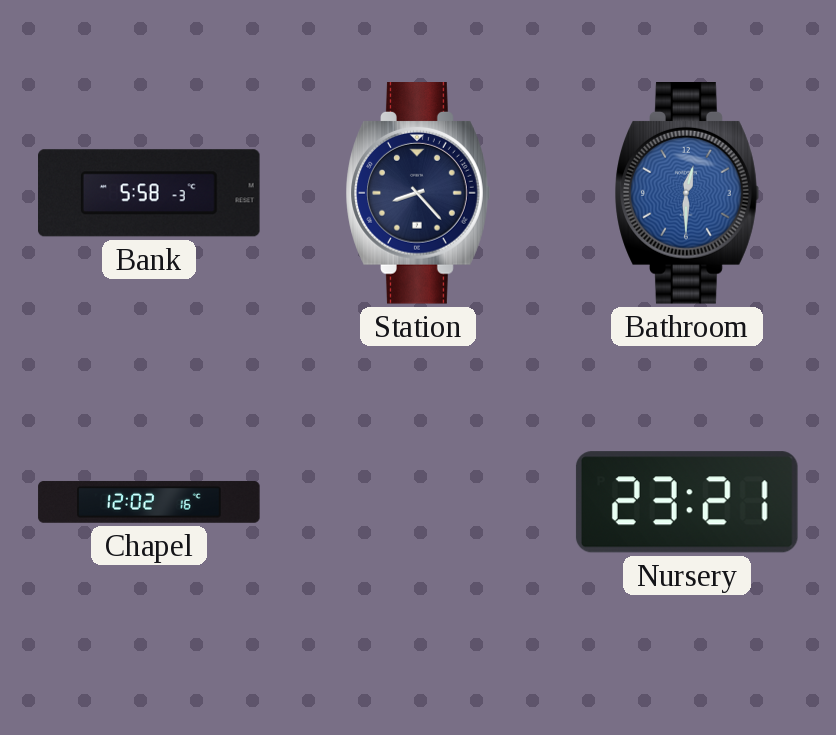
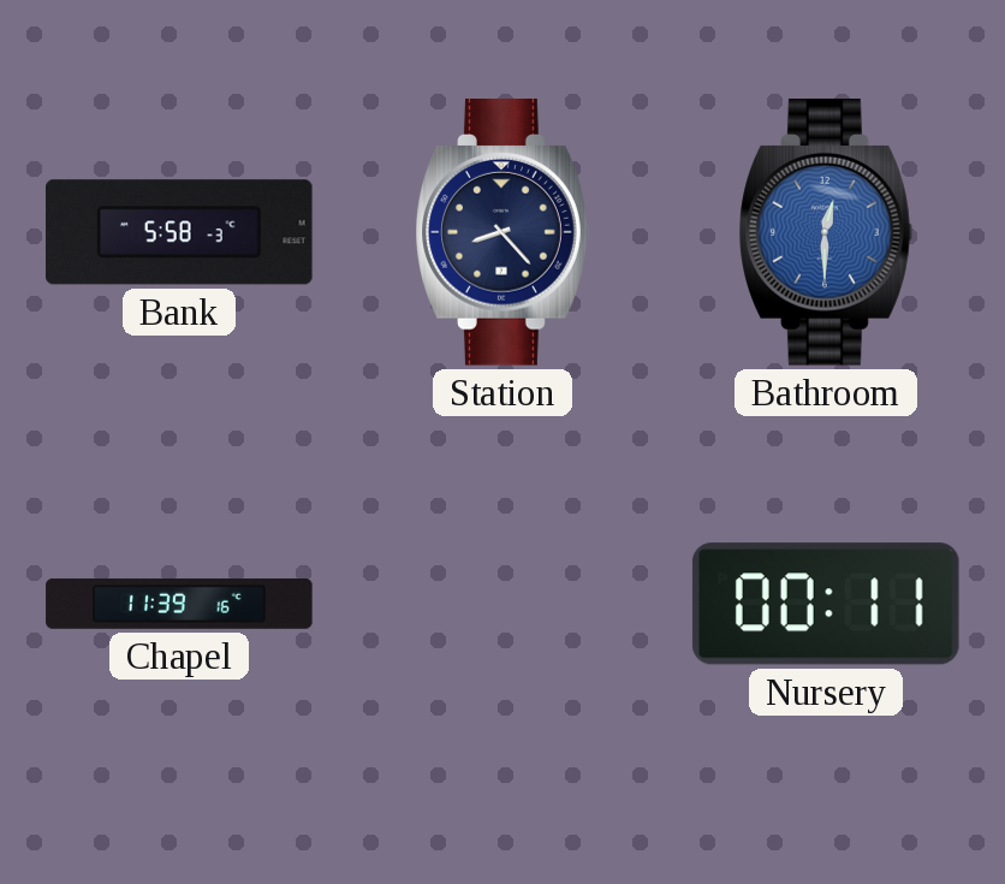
Chapel: 12:02 -> 11:39
Nursery: 23:21 -> 00:11
